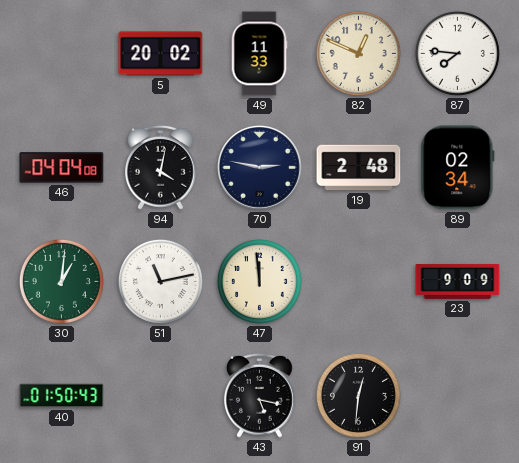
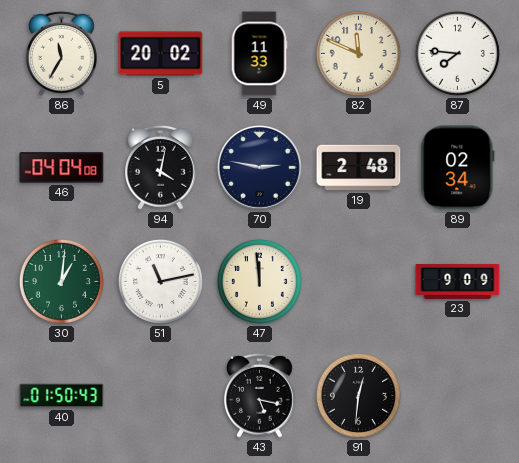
86: none -> 11:35
82: 12:49 -> 11:49
